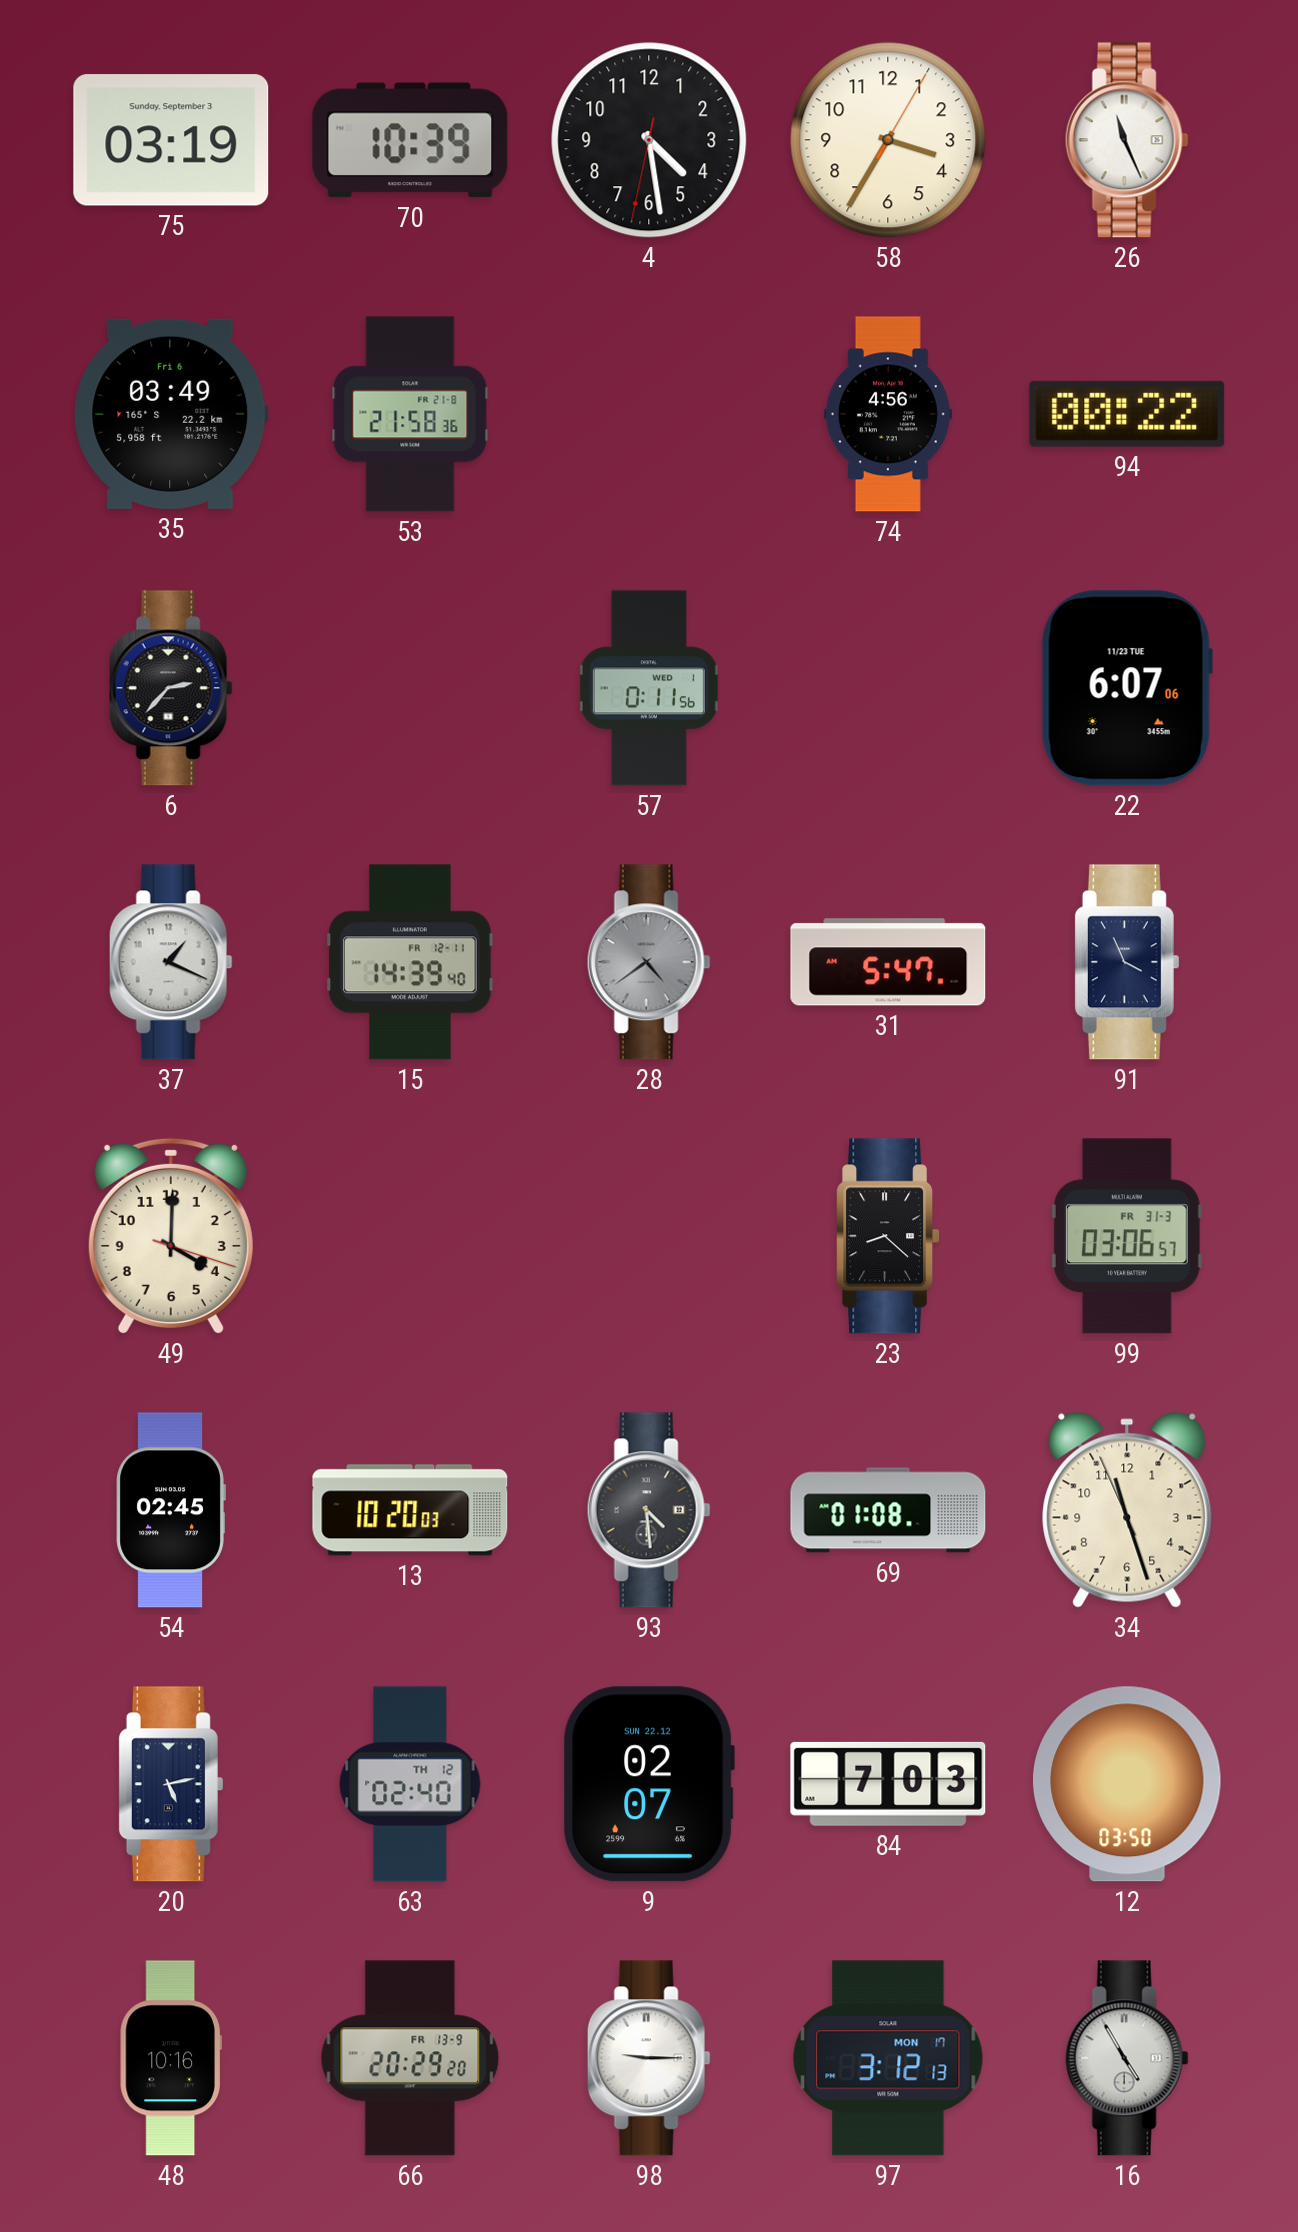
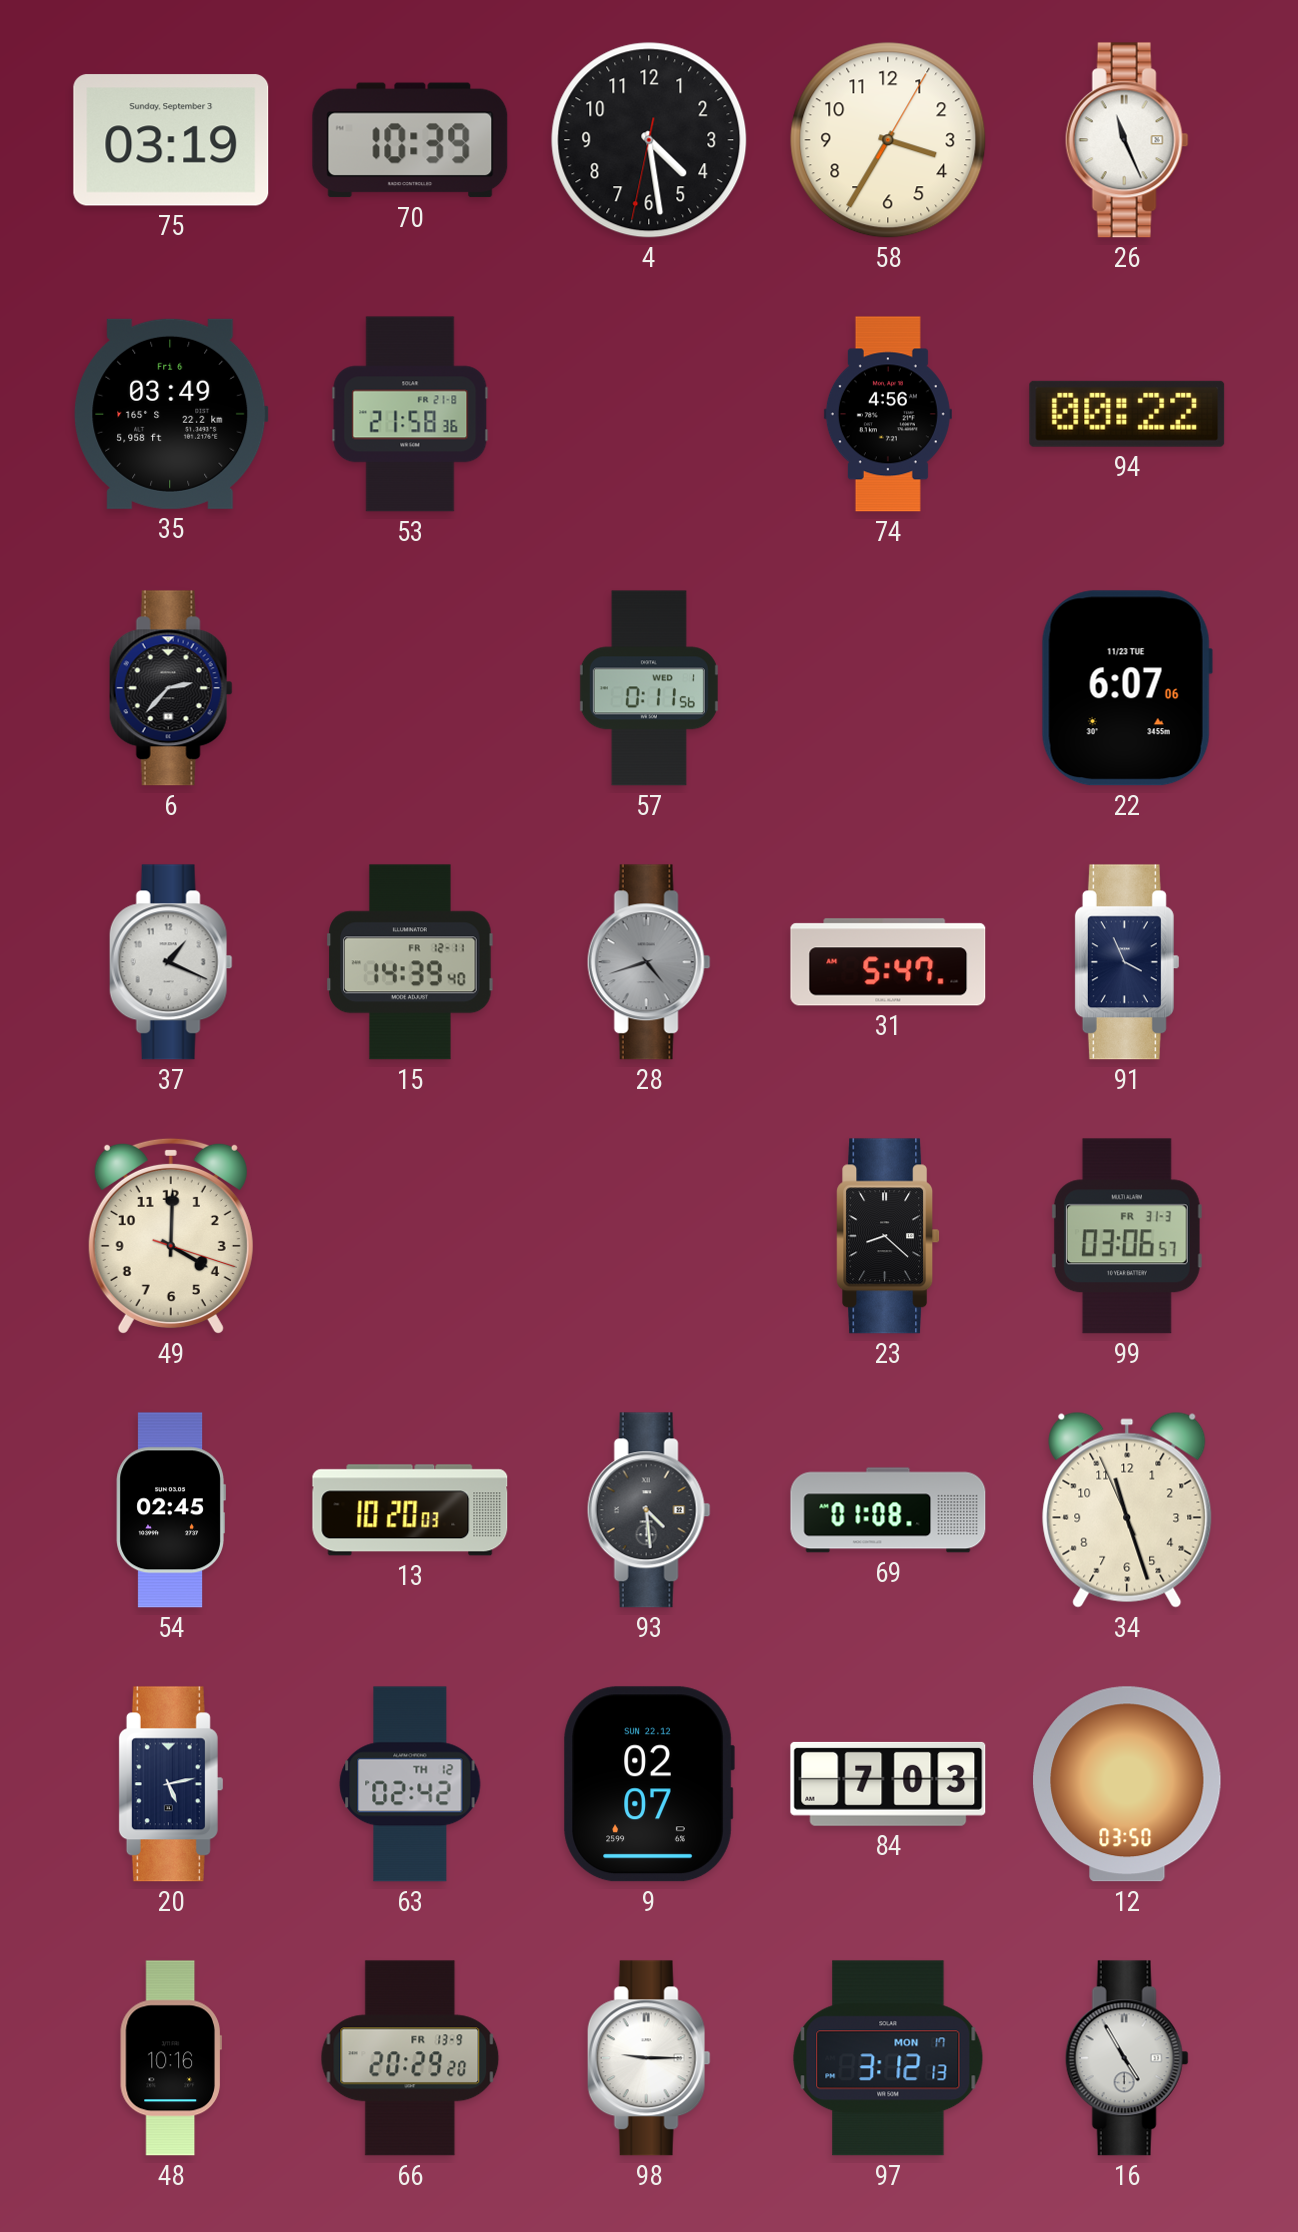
28: 4:39 -> 4:42
63: 02:40 -> 02:42
